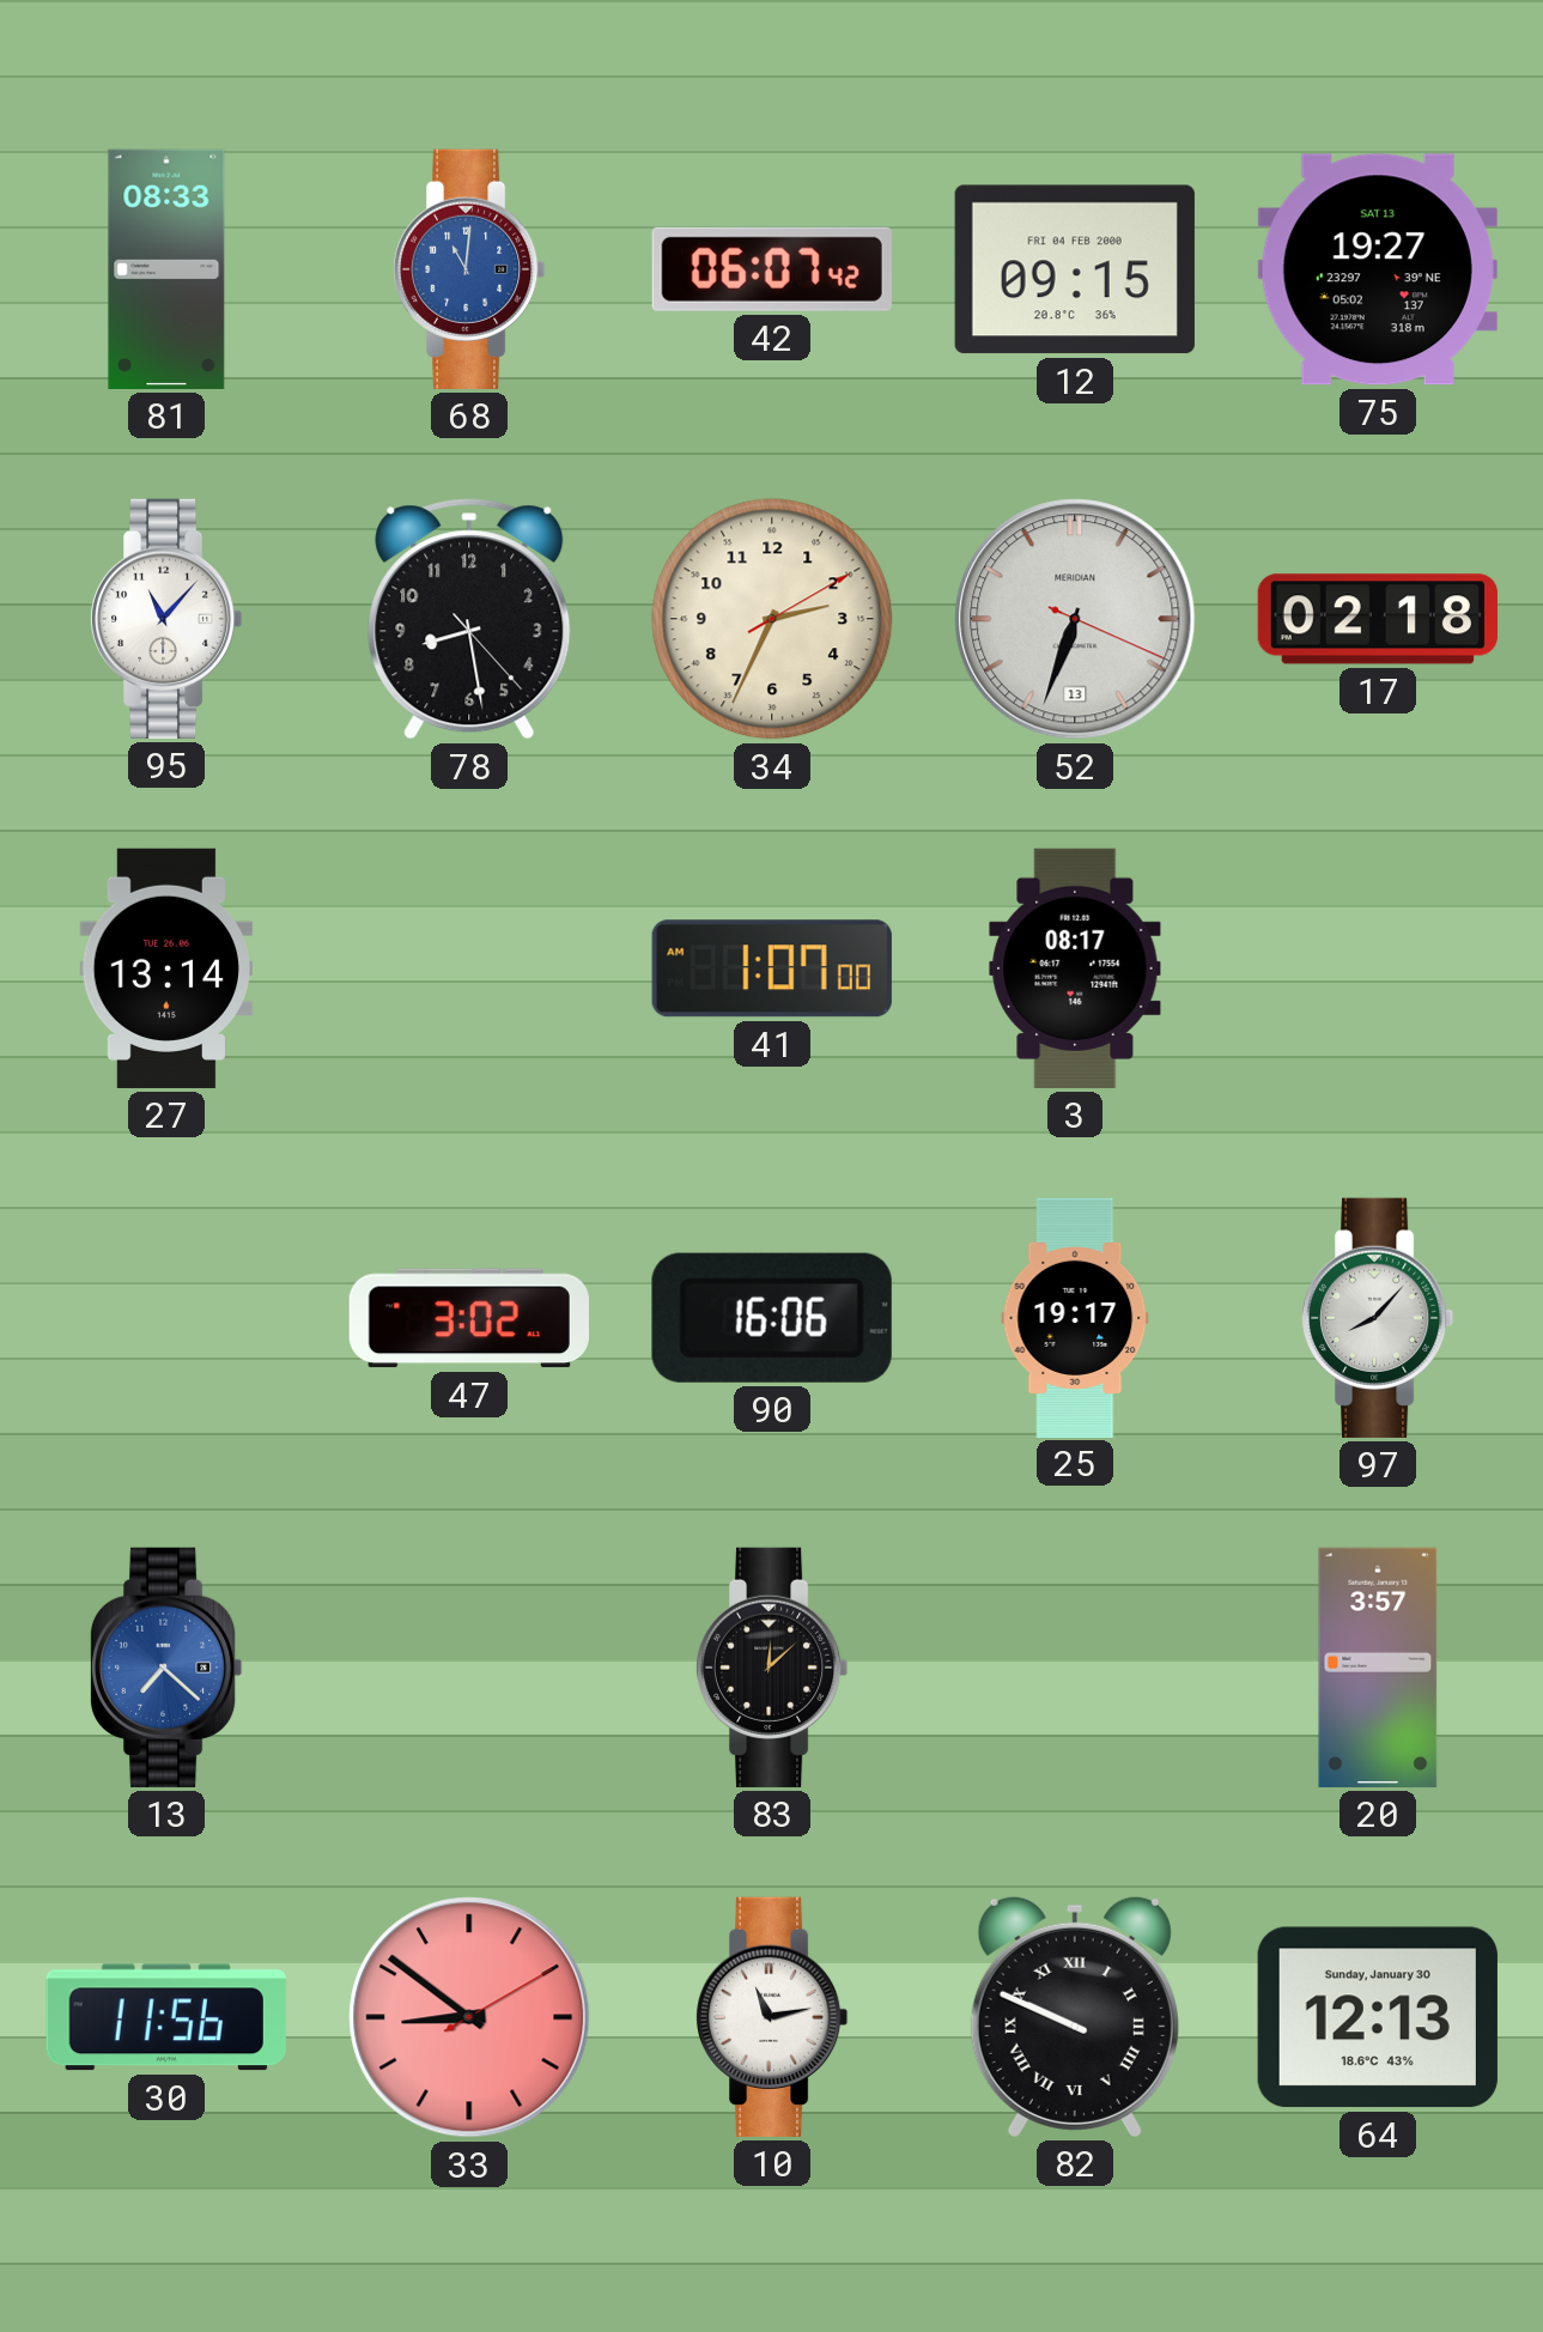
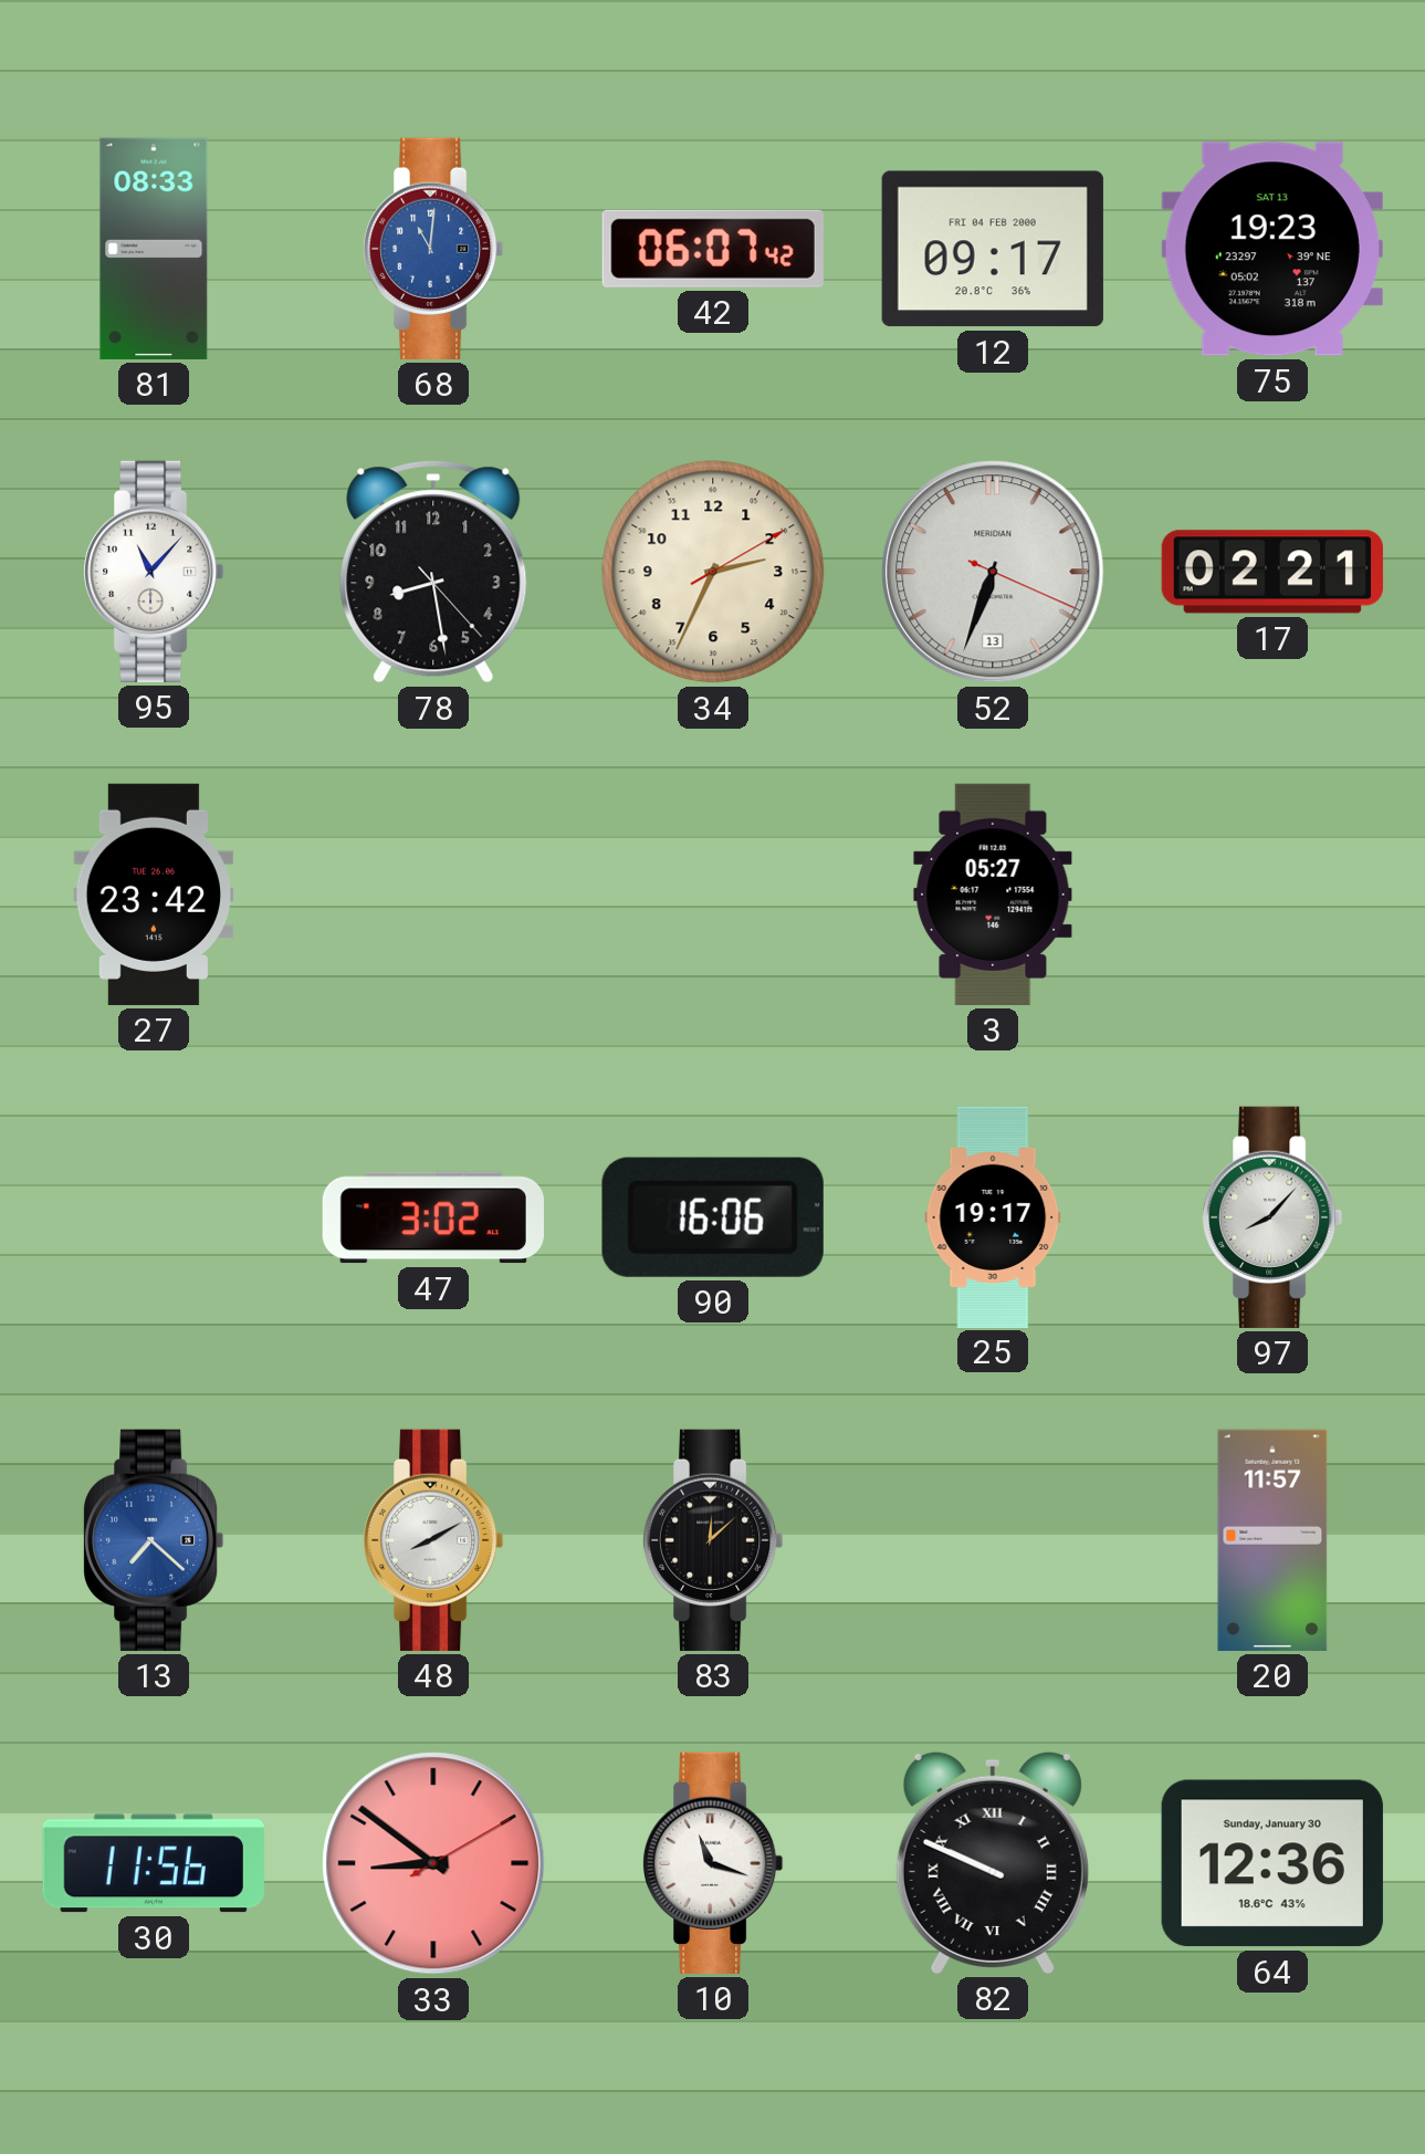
12: 09:15 -> 09:17
75: 19:27 -> 19:23
17: 02:18 -> 02:21
27: 13:14 -> 23:42
41: 1:07 -> none
3: 08:17 -> 05:27
48: none -> 8:10
20: 3:57 -> 11:57
10: 11:13 -> 11:18
64: 12:13 -> 12:36
